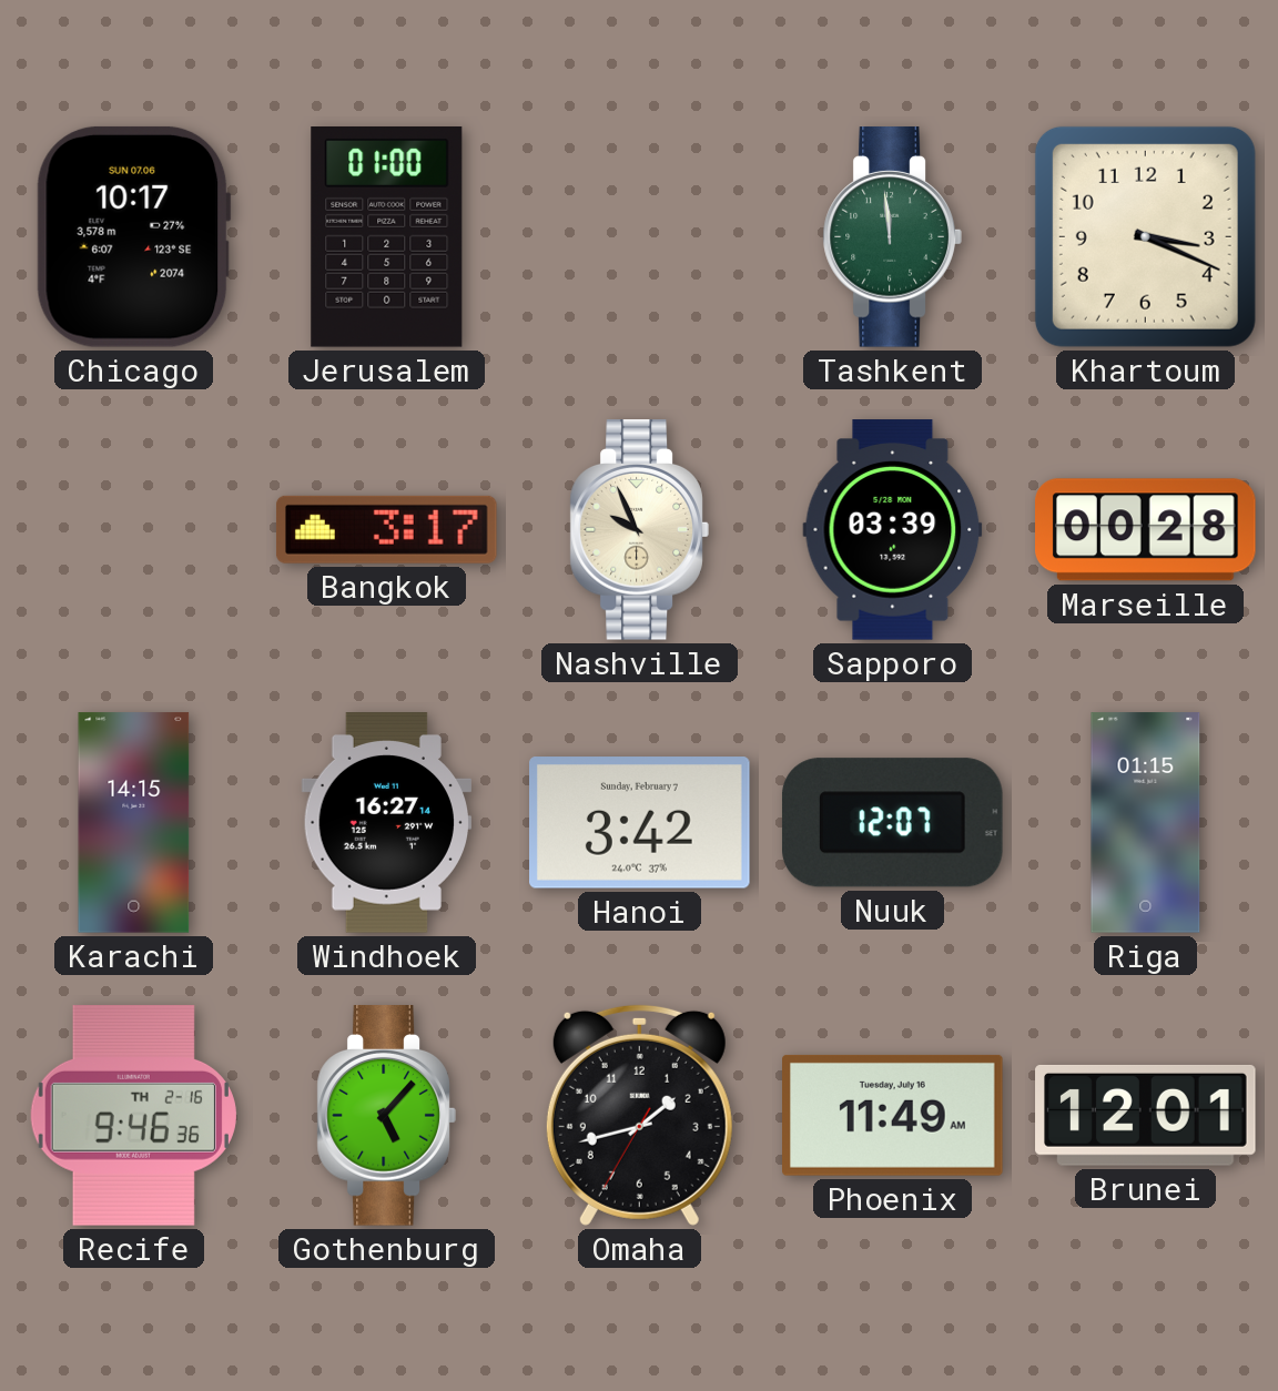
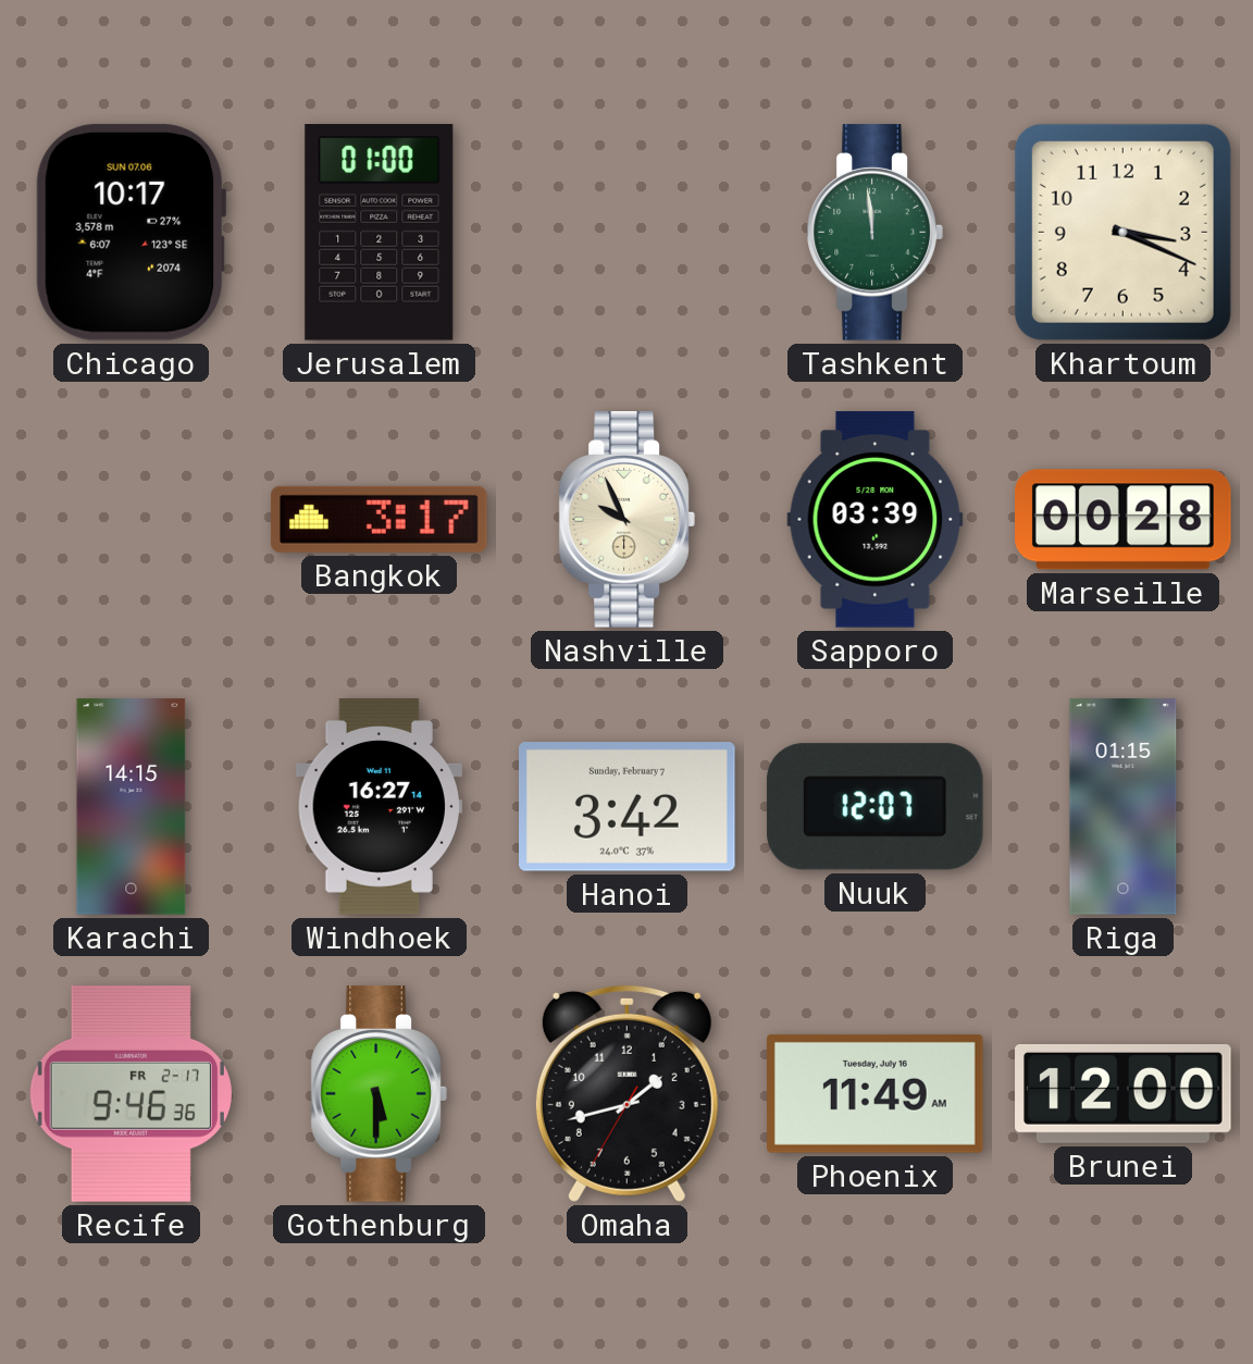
Recife date: TH 2-16 -> FR 2-17
Gothenburg: 5:07 -> 5:30
Brunei: 12:01 -> 12:00
